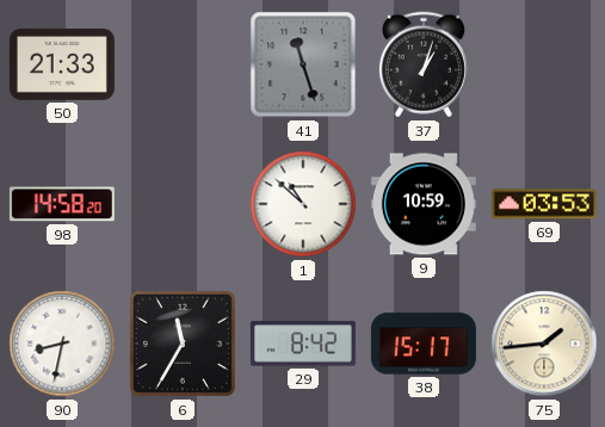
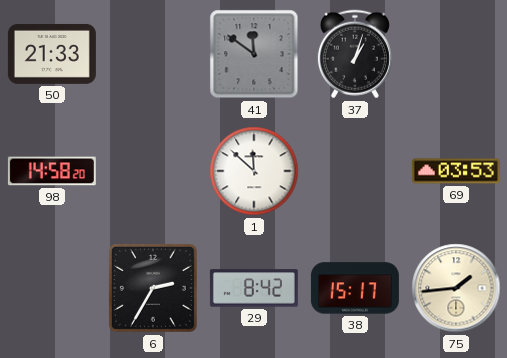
41: 11:27 -> 11:51
1: 10:52 -> 11:52
9: 10:59 -> none
90: 8:32 -> none
6: 11:35 -> 2:35
